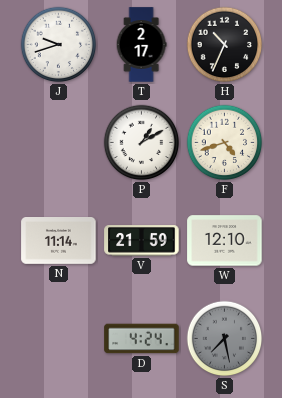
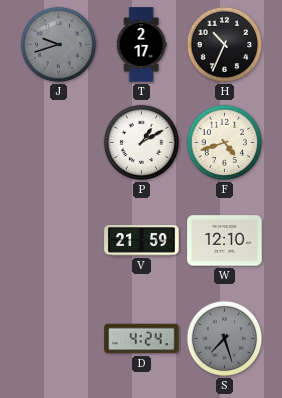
J dial: white -> grey
N: 11:14 -> none
S: 7:28 -> 7:27
